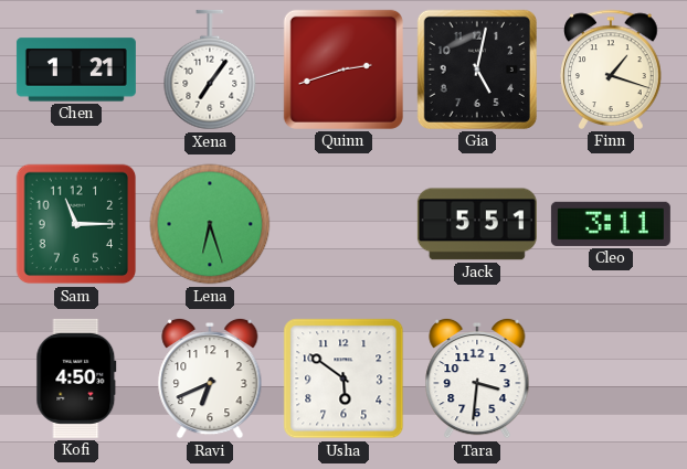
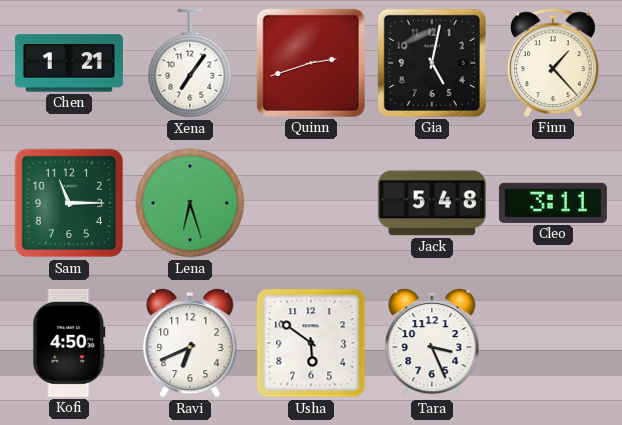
Finn: 1:18 -> 1:23
Jack: 5:51 -> 5:48
Tara: 3:31 -> 3:26
